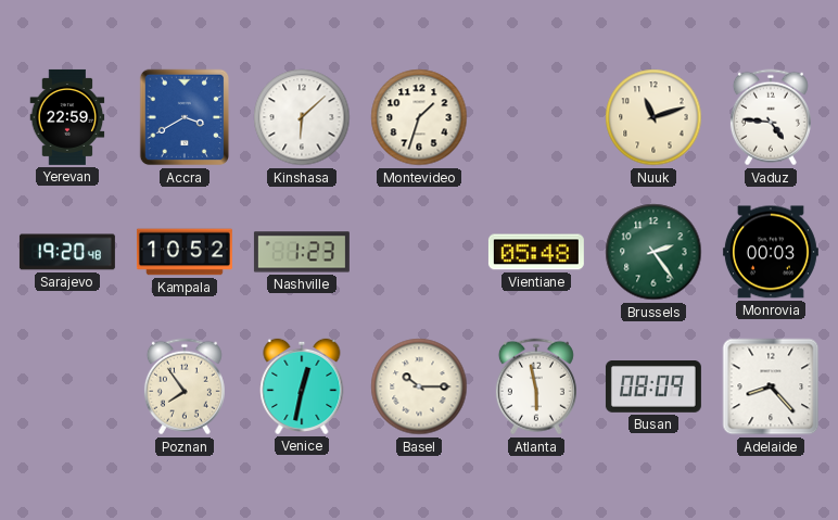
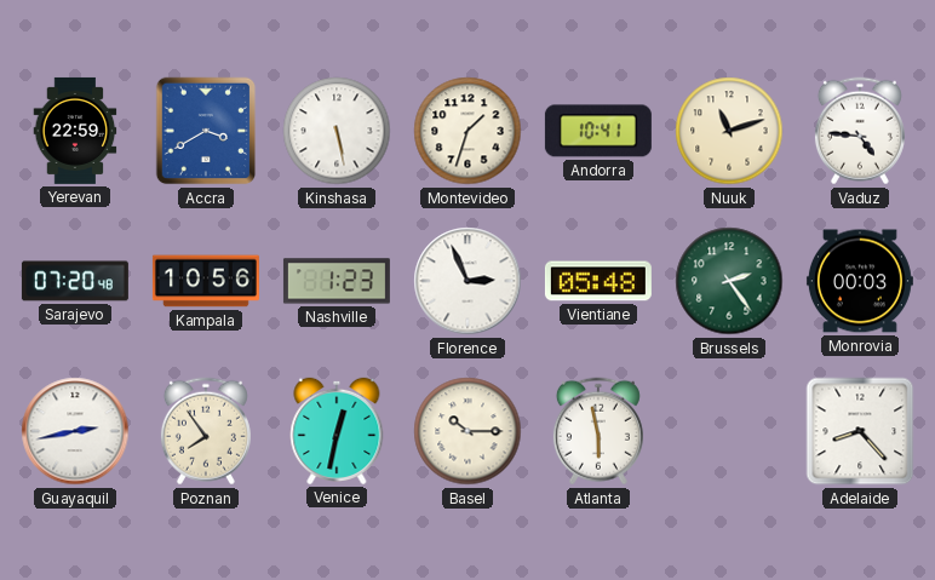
Kinshasa: 6:08 -> 5:28
Andorra: none -> 10:41
Sarajevo: 19:20 -> 07:20
Kampala: 10:52 -> 10:56
Florence: none -> 2:56
Guayaquil: none -> 2:43
Busan: 08:09 -> none
